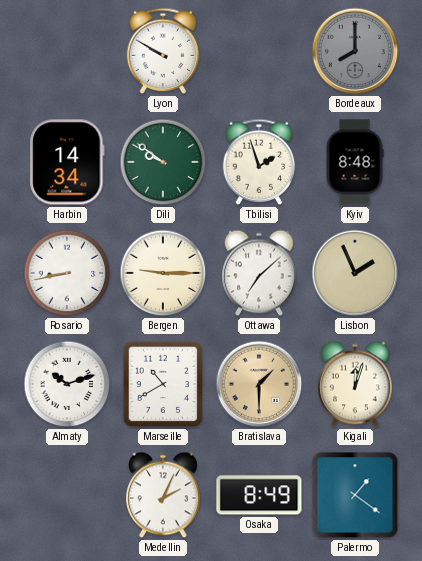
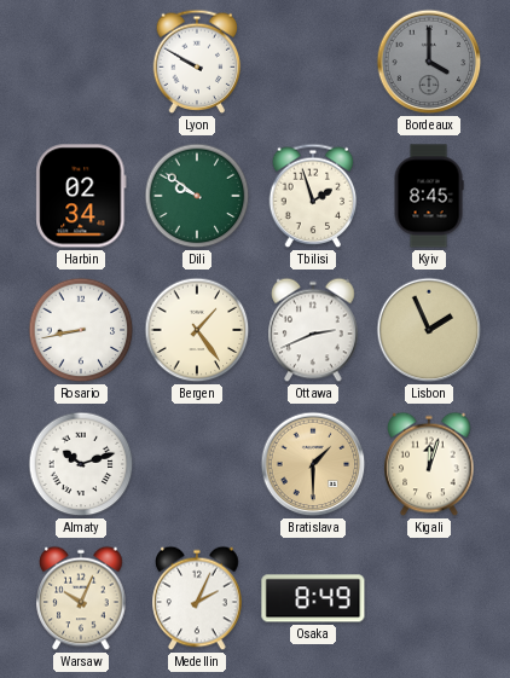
Bordeaux: 8:00 -> 4:00
Harbin: 14:34 -> 02:34
Kyiv: 8:48 -> 8:45
Bergen: 9:15 -> 1:24
Ottawa: 7:08 -> 2:41
Marseille: 10:40 -> none
Warsaw: none -> 10:04
Palermo: 1:21 -> none
